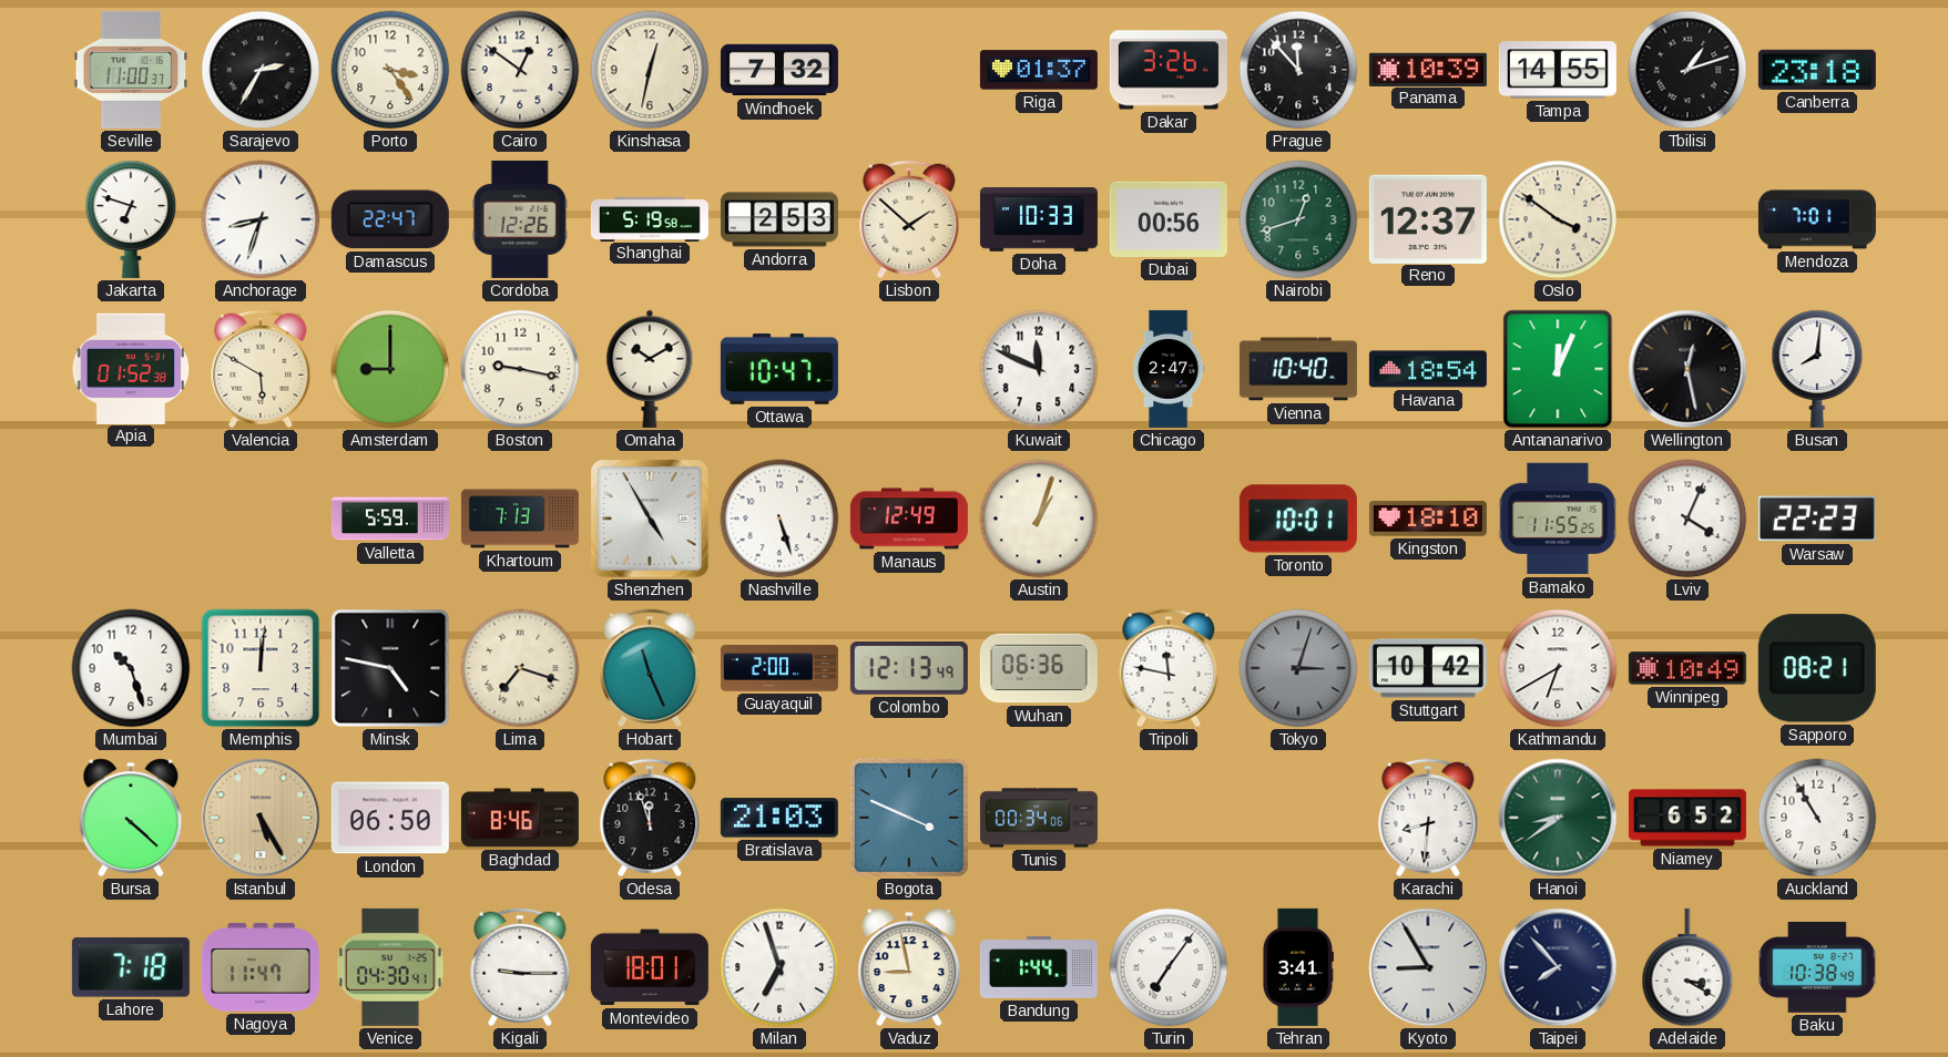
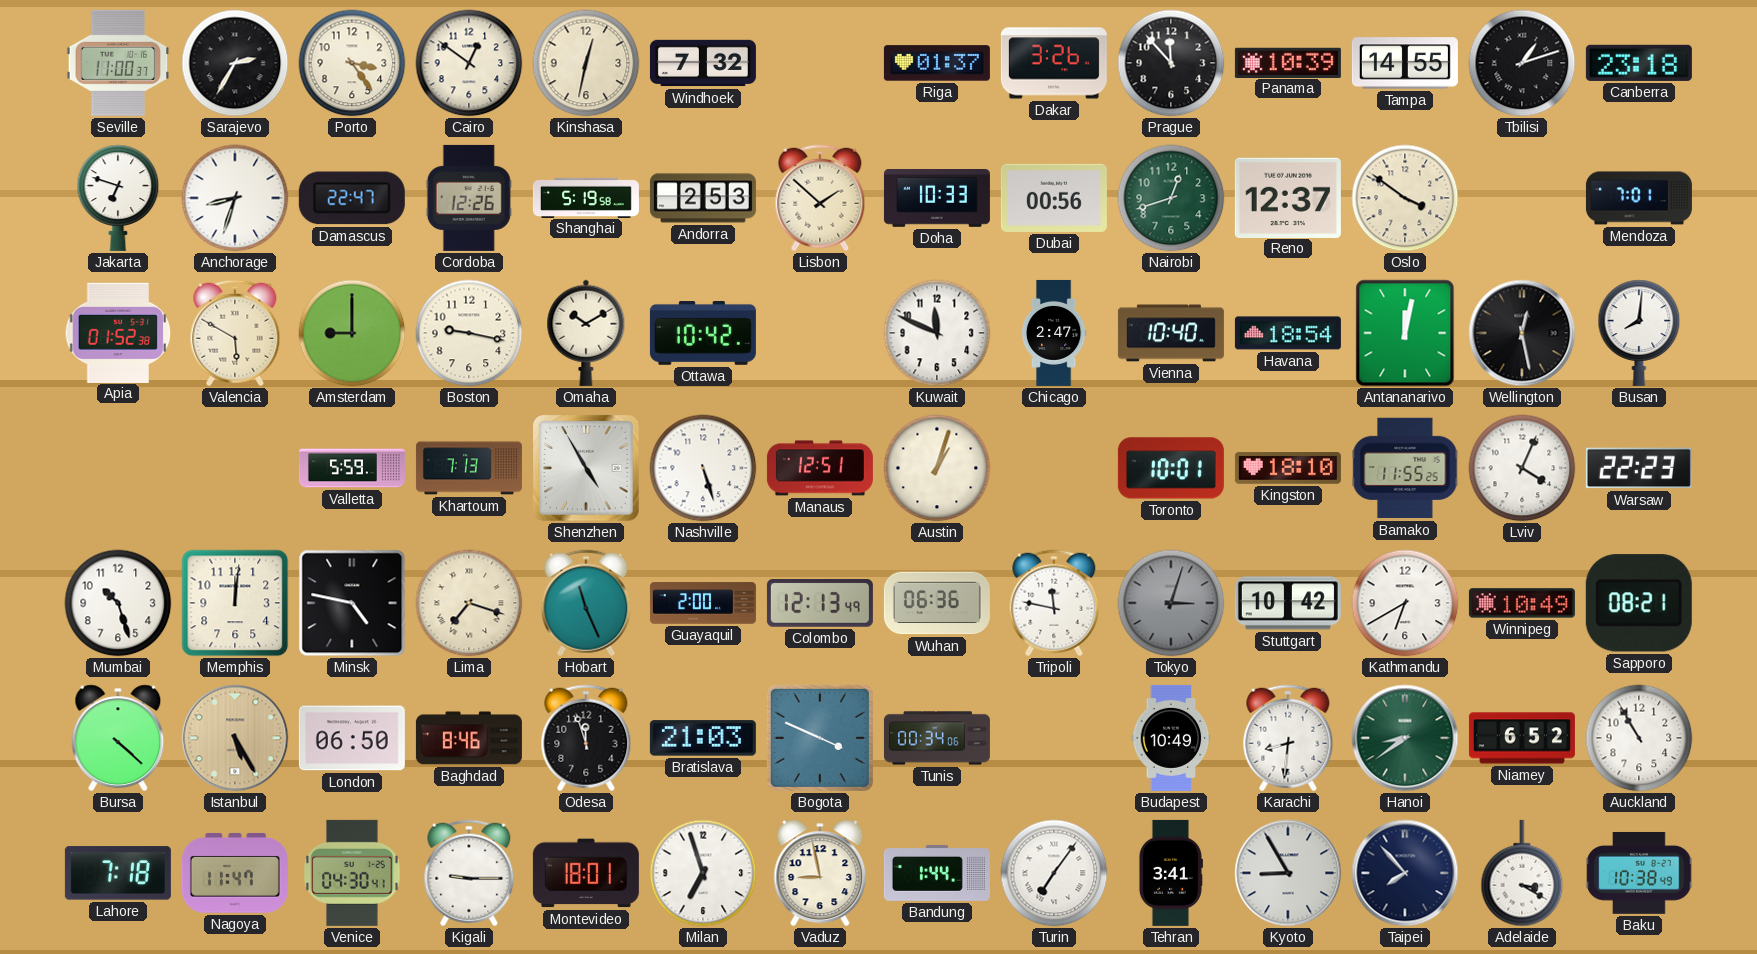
Ottawa: 10:47 -> 10:42
Antananarivo: 12:04 -> 12:02
Manaus: 12:49 -> 12:51
Budapest: none -> 10:49
